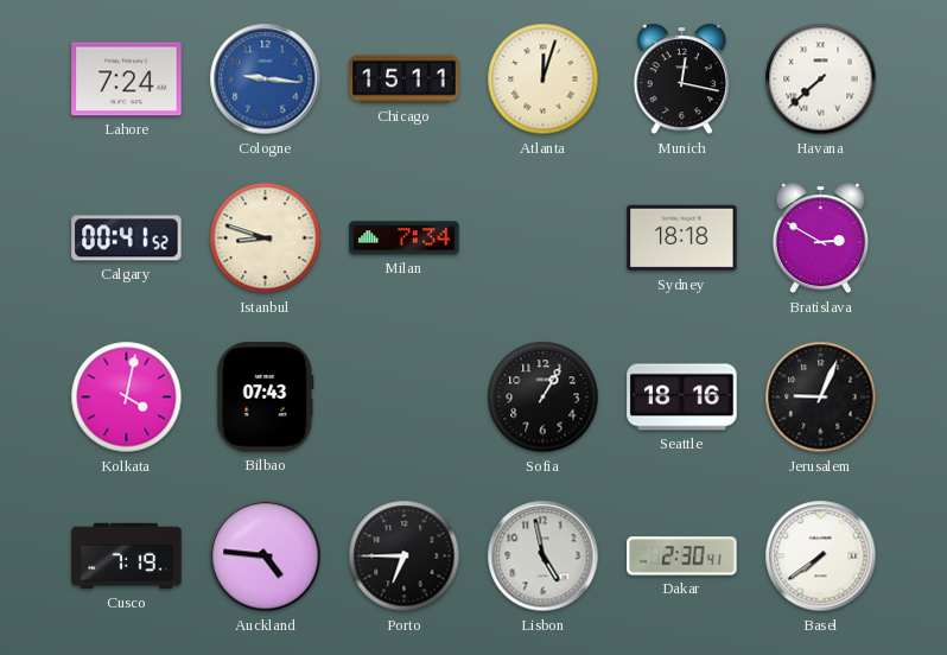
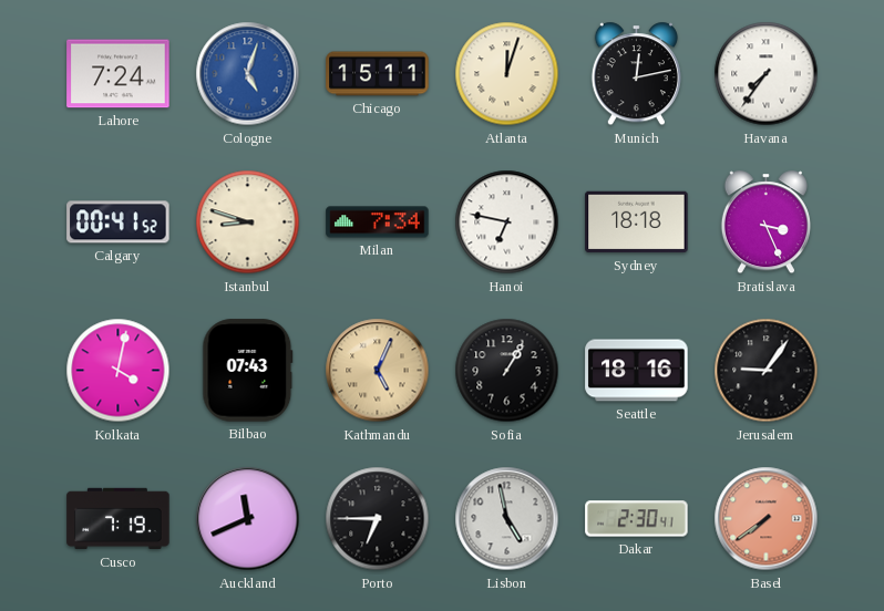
Cologne: 9:16 -> 5:03
Munich: 12:17 -> 12:13
Havana: 7:38 -> 7:36
Hanoi: none -> 6:47
Bratislava: 2:50 -> 3:26
Kathmandu: none -> 5:04
Jerusalem: 9:04 -> 9:06
Auckland: 4:46 -> 11:41
Basel dial: white -> salmon
